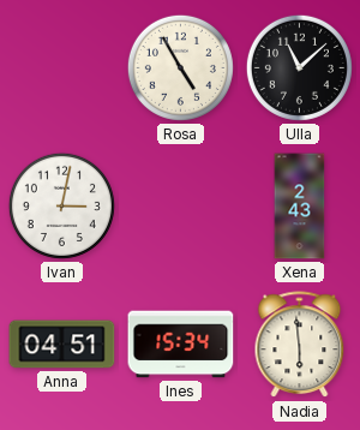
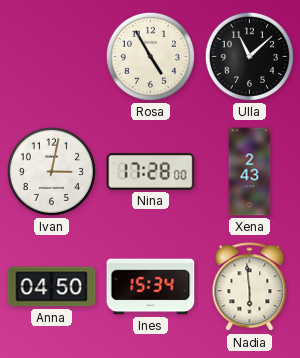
Nina: none -> 17:28
Anna: 04:51 -> 04:50
